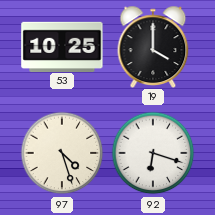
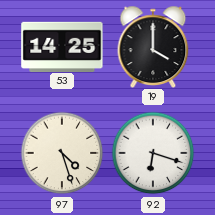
53: 10:25 -> 14:25
